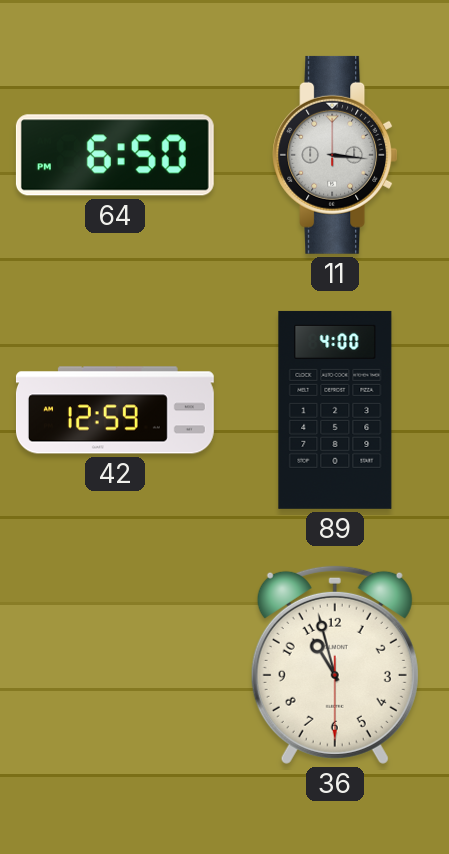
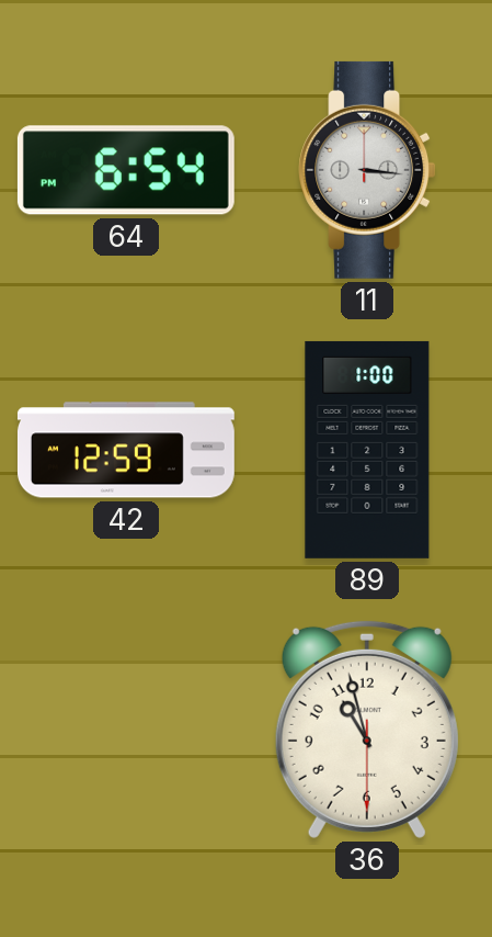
64: 6:50 -> 6:54
89: 4:00 -> 1:00
